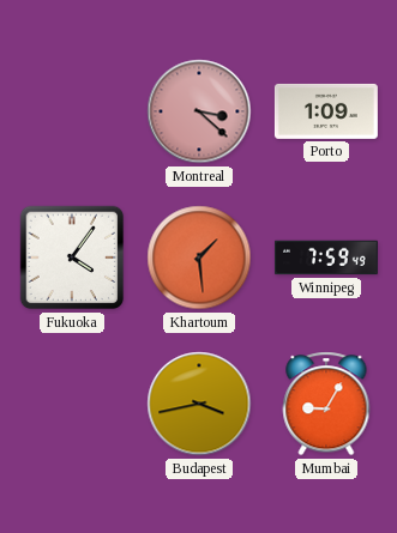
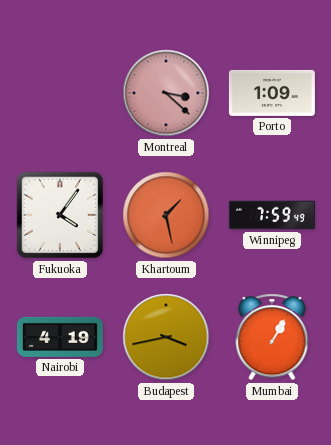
Khartoum: 1:29 -> 1:28
Nairobi: none -> 4:19
Mumbai: 9:05 -> 1:05
